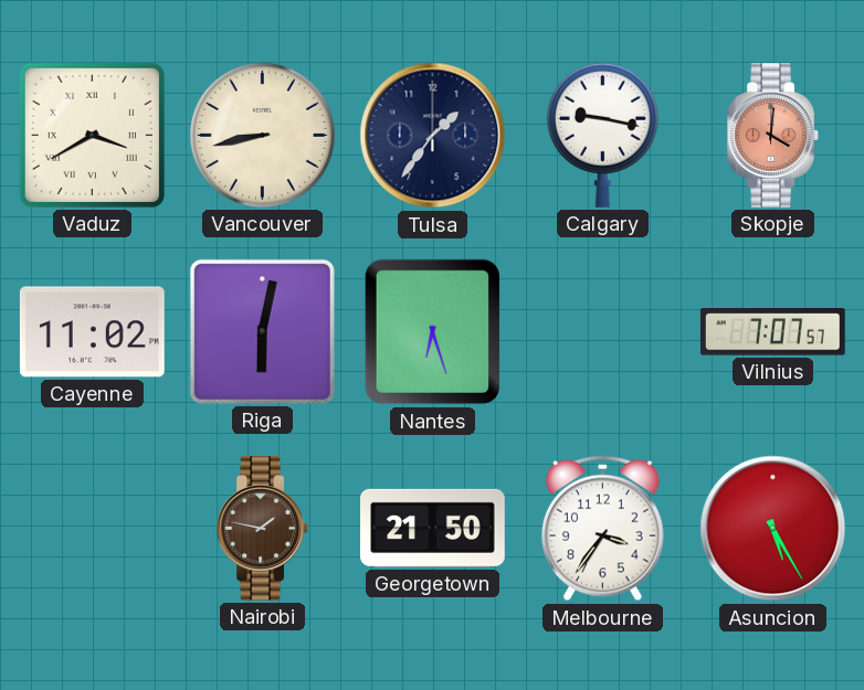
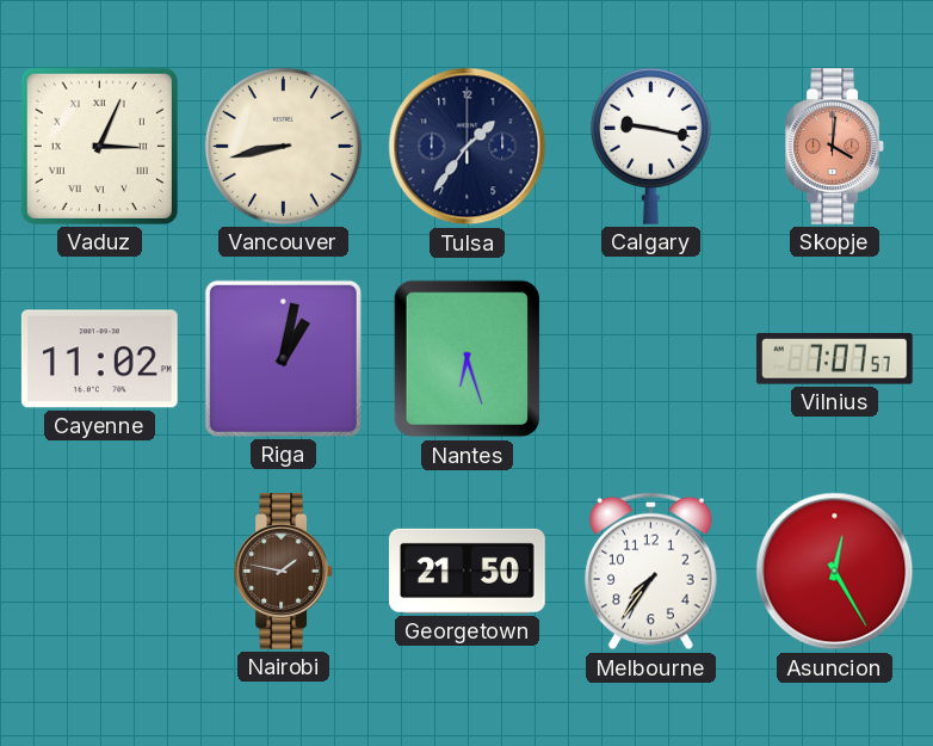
Vaduz: 3:40 -> 3:04
Riga: 6:02 -> 1:02
Melbourne: 3:36 -> 7:36
Asuncion: 5:25 -> 12:25
